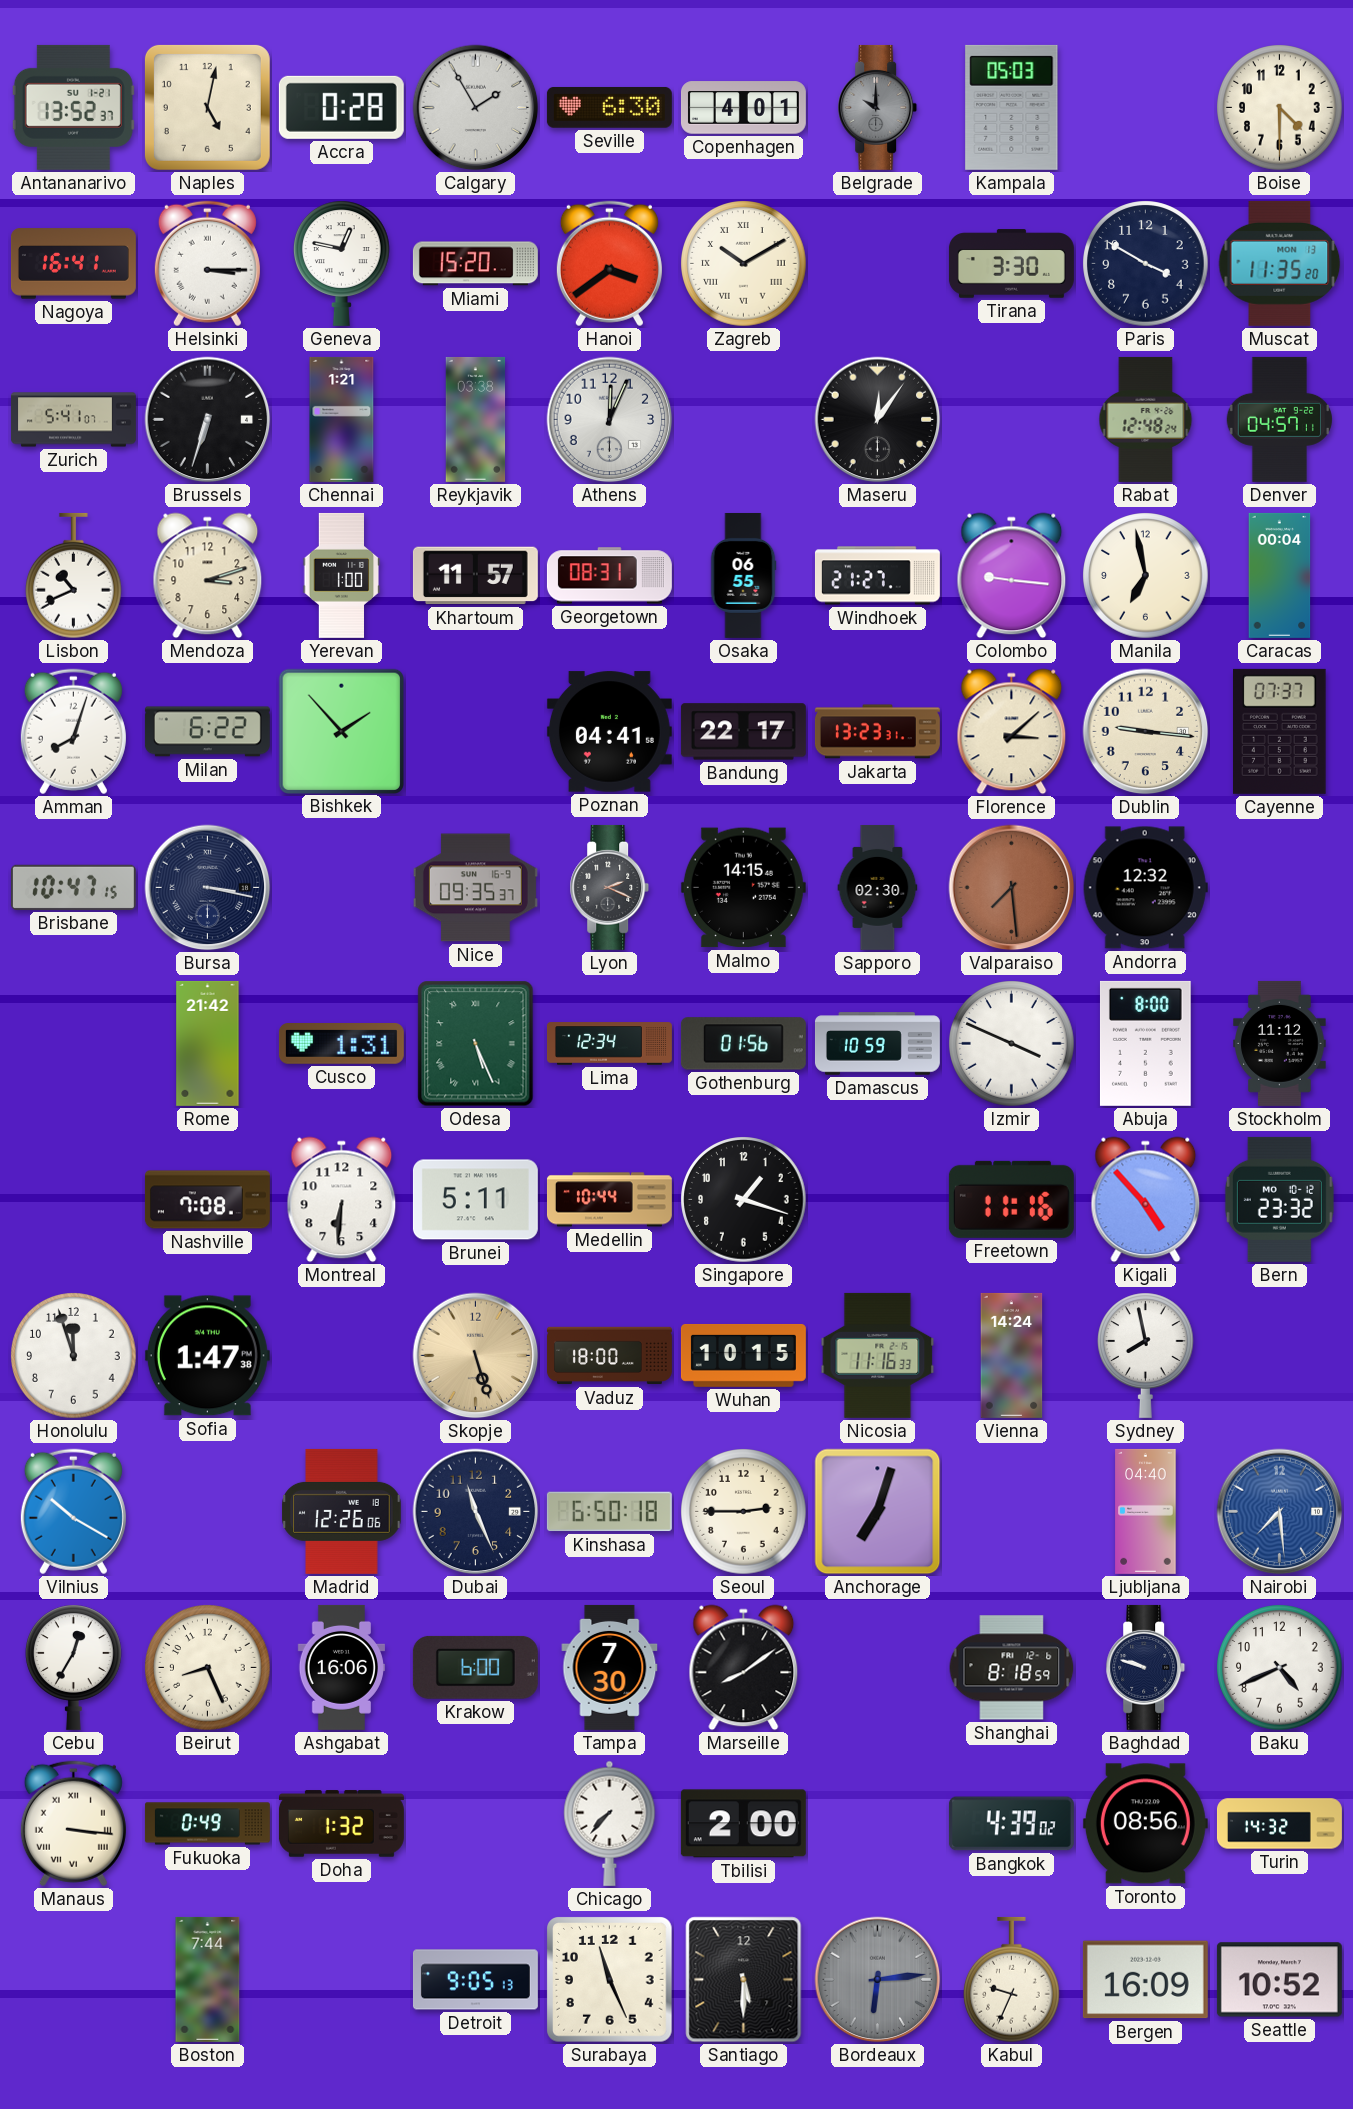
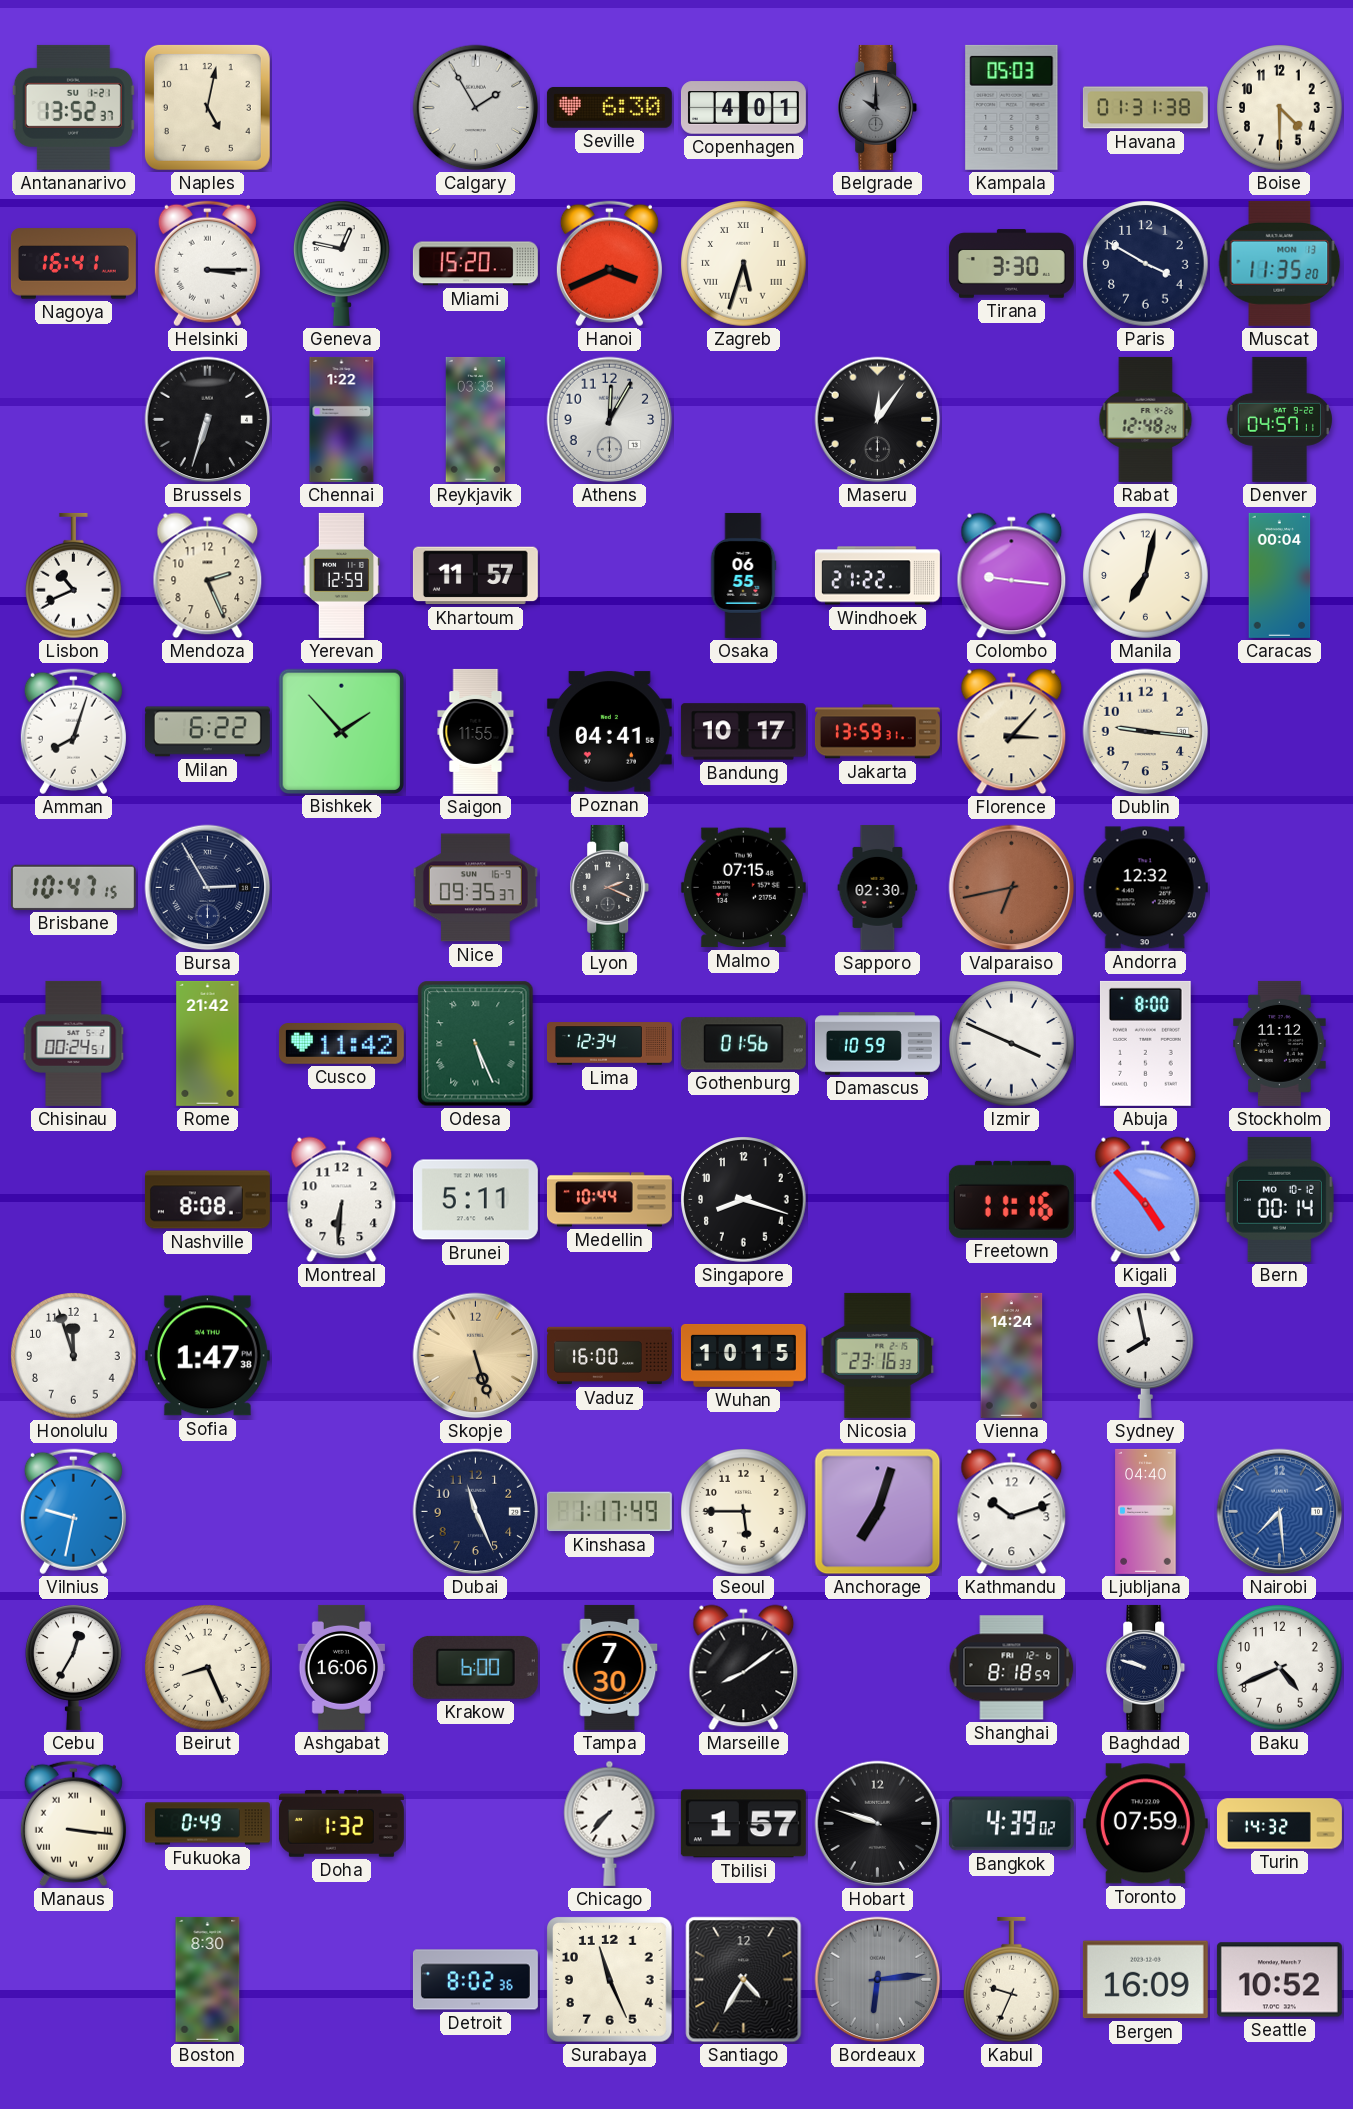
Accra: 0:28 -> none
Havana: none -> 01:31
Hanoi: 3:39 -> 3:41
Zagreb: 10:10 -> 5:33
Zurich: 5:41 -> none
Chennai: 1:21 -> 1:22
Athens: 12:04 -> 12:05
Mendoza: 3:12 -> 2:26
Yerevan: 1:00 -> 12:59
Georgetown: 08:31 -> none
Windhoek: 21:27 -> 21:22
Manila: 6:58 -> 7:02
Saigon: none -> 11:55
Bandung: 22:17 -> 10:17
Jakarta: 13:23 -> 13:59
Florence: 3:08 -> 3:07
Cayenne: 07:37 -> none
Bursa: 3:17 -> 2:55
Malmo: 14:15 -> 07:15
Valparaiso: 7:29 -> 6:43
Chisinau: none -> 00:24
Cusco: 1:31 -> 11:42
Nashville: 7:08 -> 8:08
Singapore: 1:18 -> 8:18
Bern: 23:32 -> 00:14
Vaduz: 18:00 -> 16:00
Nicosia: 11:16 -> 23:16
Vilnius: 10:20 -> 9:32
Madrid: 12:26 -> none
Kinshasa: 6:50 -> 1:17
Seoul: 2:45 -> 5:45
Kathmandu: none -> 10:12
Tbilisi: 2:00 -> 1:57
Hobart: none -> 9:48
Toronto: 08:56 -> 07:59
Boston: 7:44 -> 8:30
Detroit: 9:05 -> 8:02
Santiago: 5:30 -> 4:35
